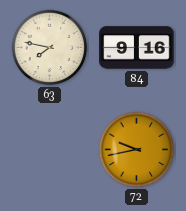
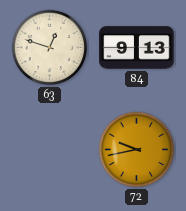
63: 7:47 -> 12:48
84: 9:16 -> 9:13
